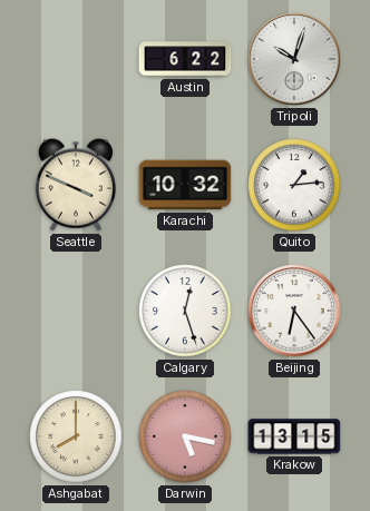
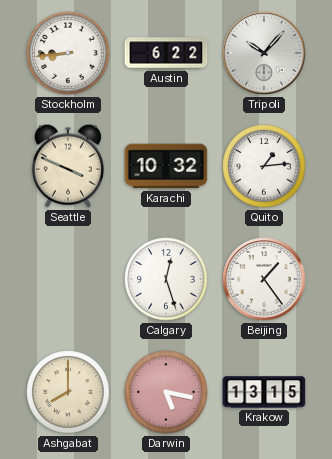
Stockholm: none -> 8:44
Tripoli: 10:03 -> 10:07
Beijing: 6:24 -> 1:24
